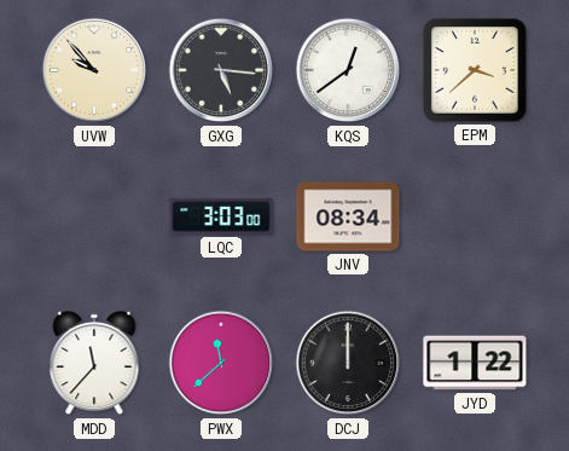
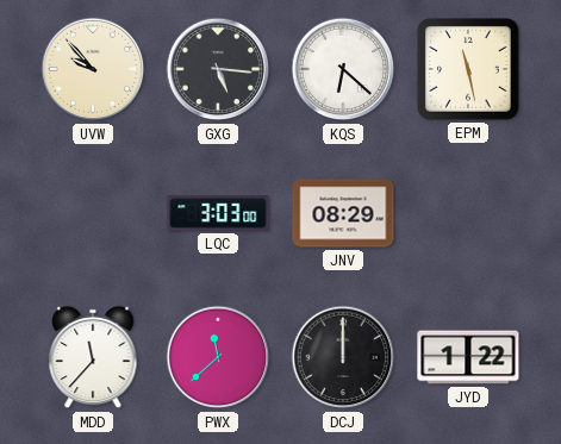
KQS: 12:39 -> 6:22
EPM: 3:38 -> 11:28
JNV: 08:34 -> 08:29
